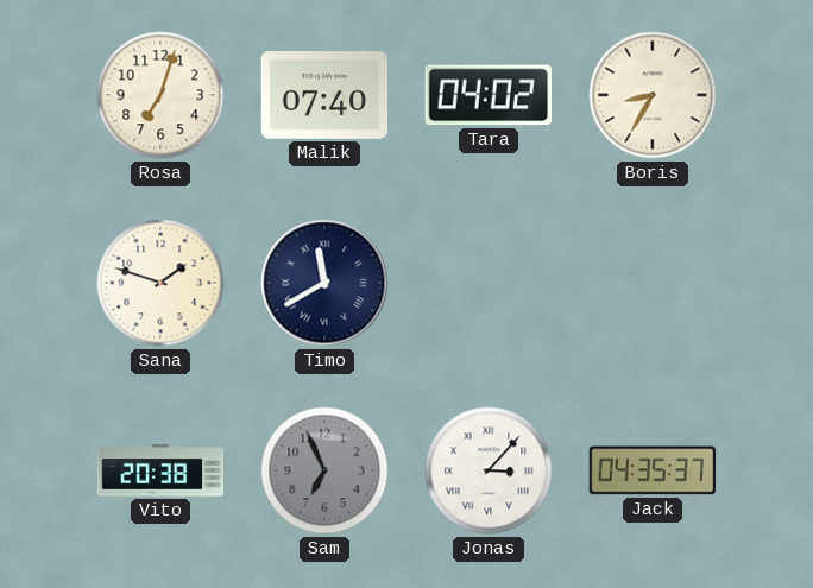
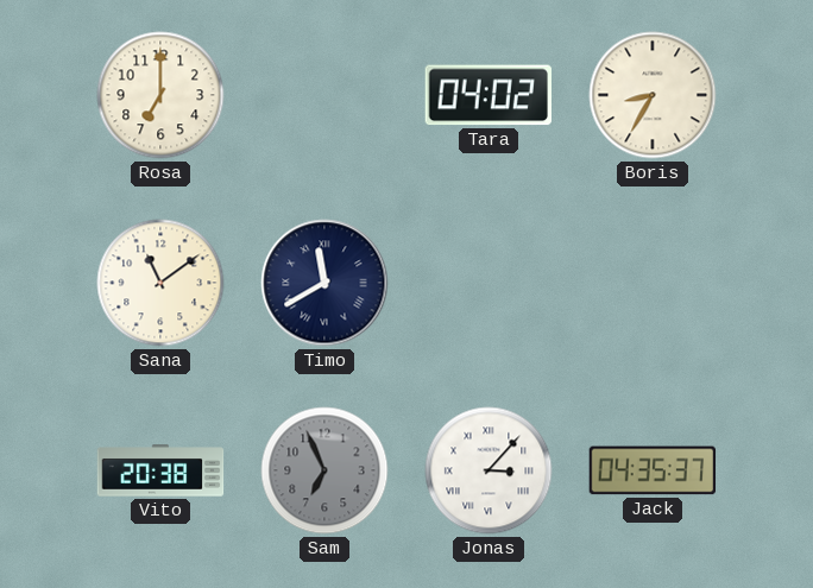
Rosa: 7:03 -> 7:00
Malik: 07:40 -> none
Sana: 1:48 -> 11:09
